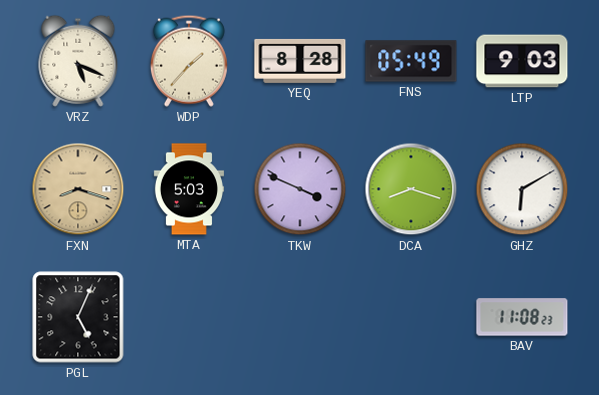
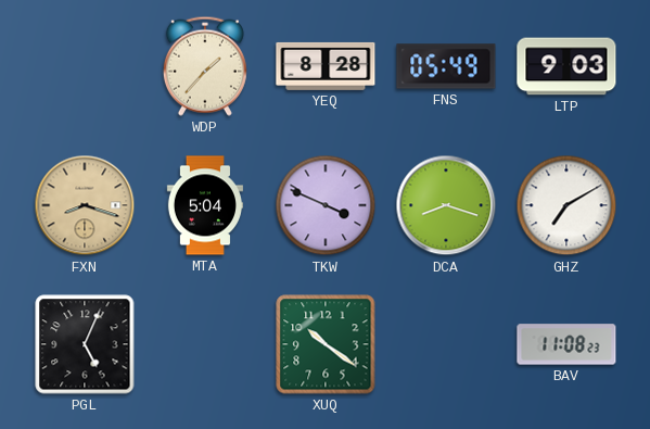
VRZ: 5:19 -> none
MTA: 5:03 -> 5:04
GHZ: 6:10 -> 7:10
XUQ: none -> 10:21
